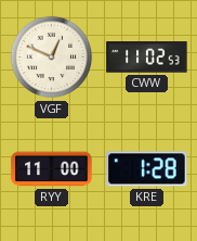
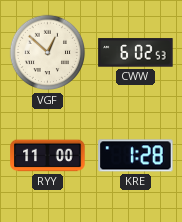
VGF: 12:49 -> 12:52
CWW: 11:02 -> 6:02
